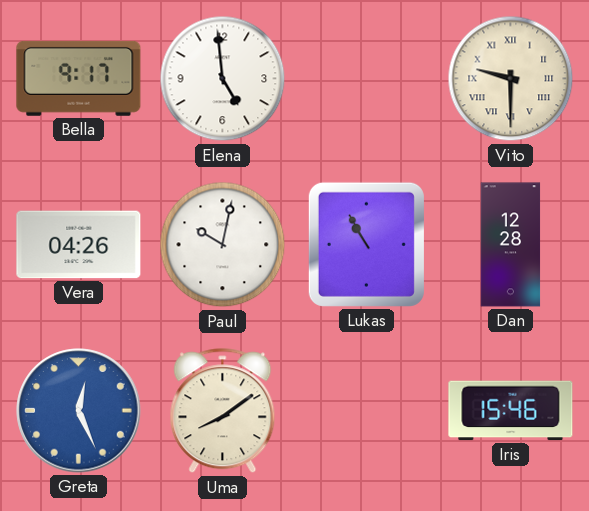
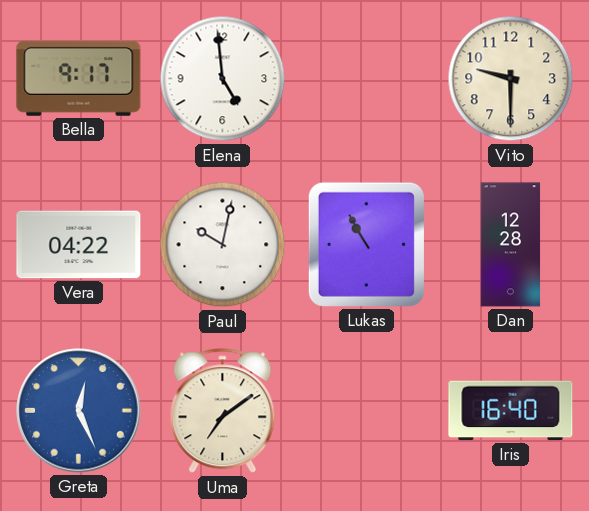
Vito numerals: Roman -> Arabic
Vera: 04:26 -> 04:22
Uma: 8:09 -> 7:09
Iris: 15:46 -> 16:40
